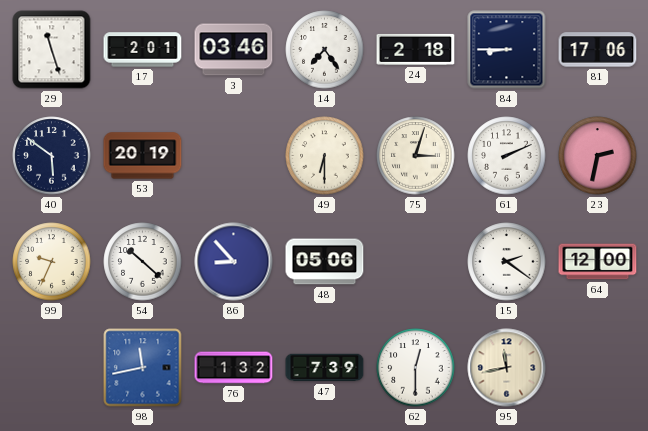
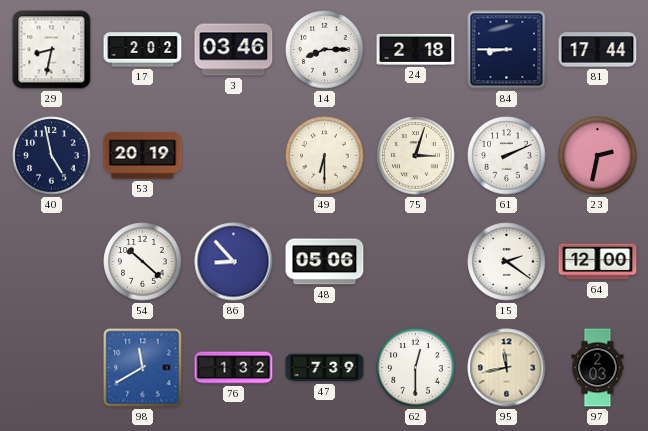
29: 11:27 -> 8:32
17: 2:01 -> 2:02
14: 7:24 -> 8:15
81: 17:06 -> 17:44
40: 5:51 -> 4:58
99: 9:34 -> none
98: 11:43 -> 11:40
97: none -> 2:03
